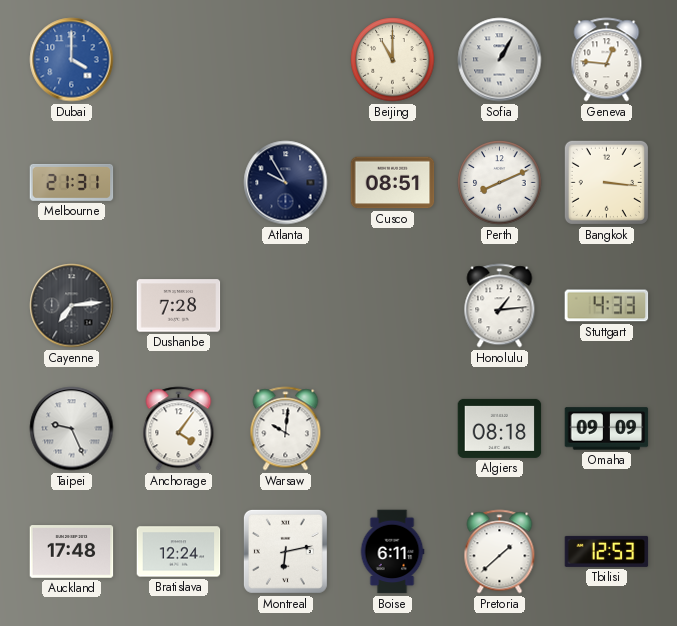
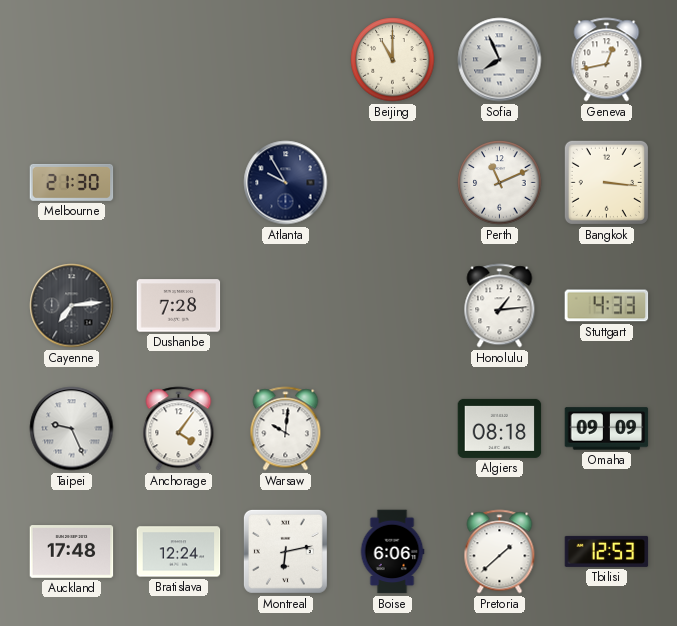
Dubai: 4:00 -> none
Sofia: 1:05 -> 7:56
Geneva: 12:46 -> 12:43
Melbourne: 21:31 -> 21:30
Cusco: 08:51 -> none
Perth: 8:11 -> 11:11
Boise: 6:11 -> 6:06
